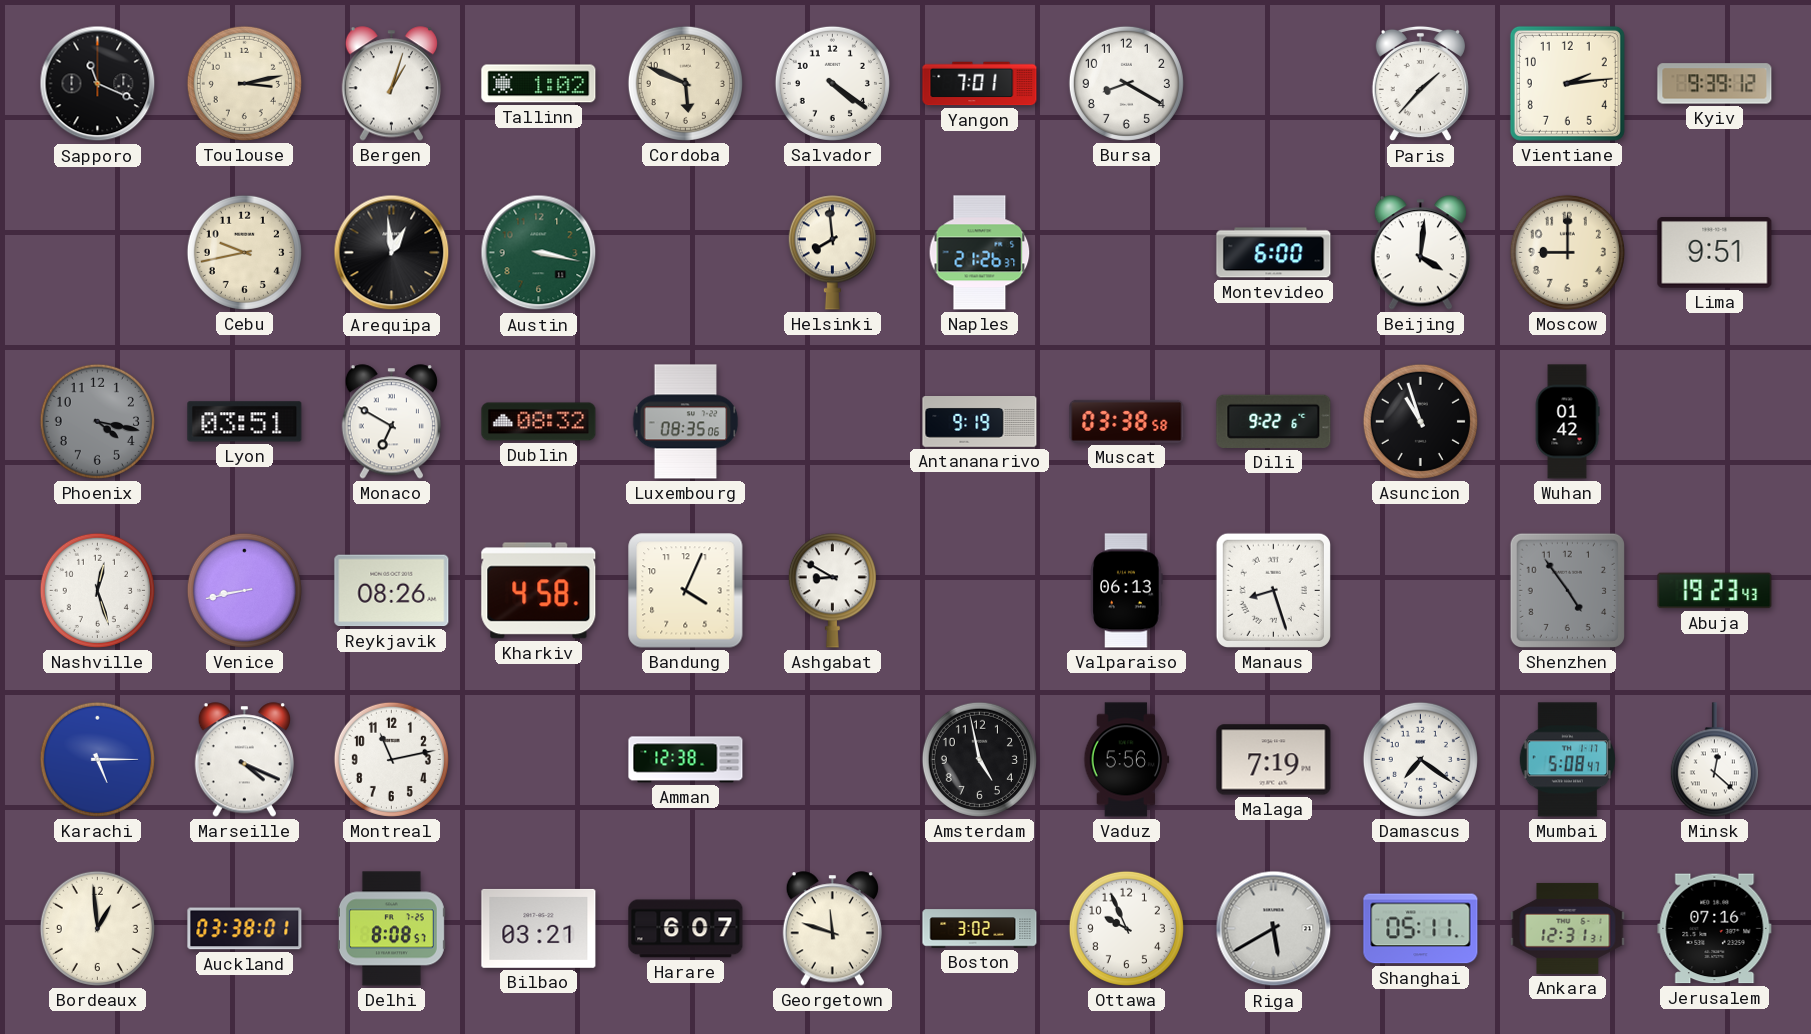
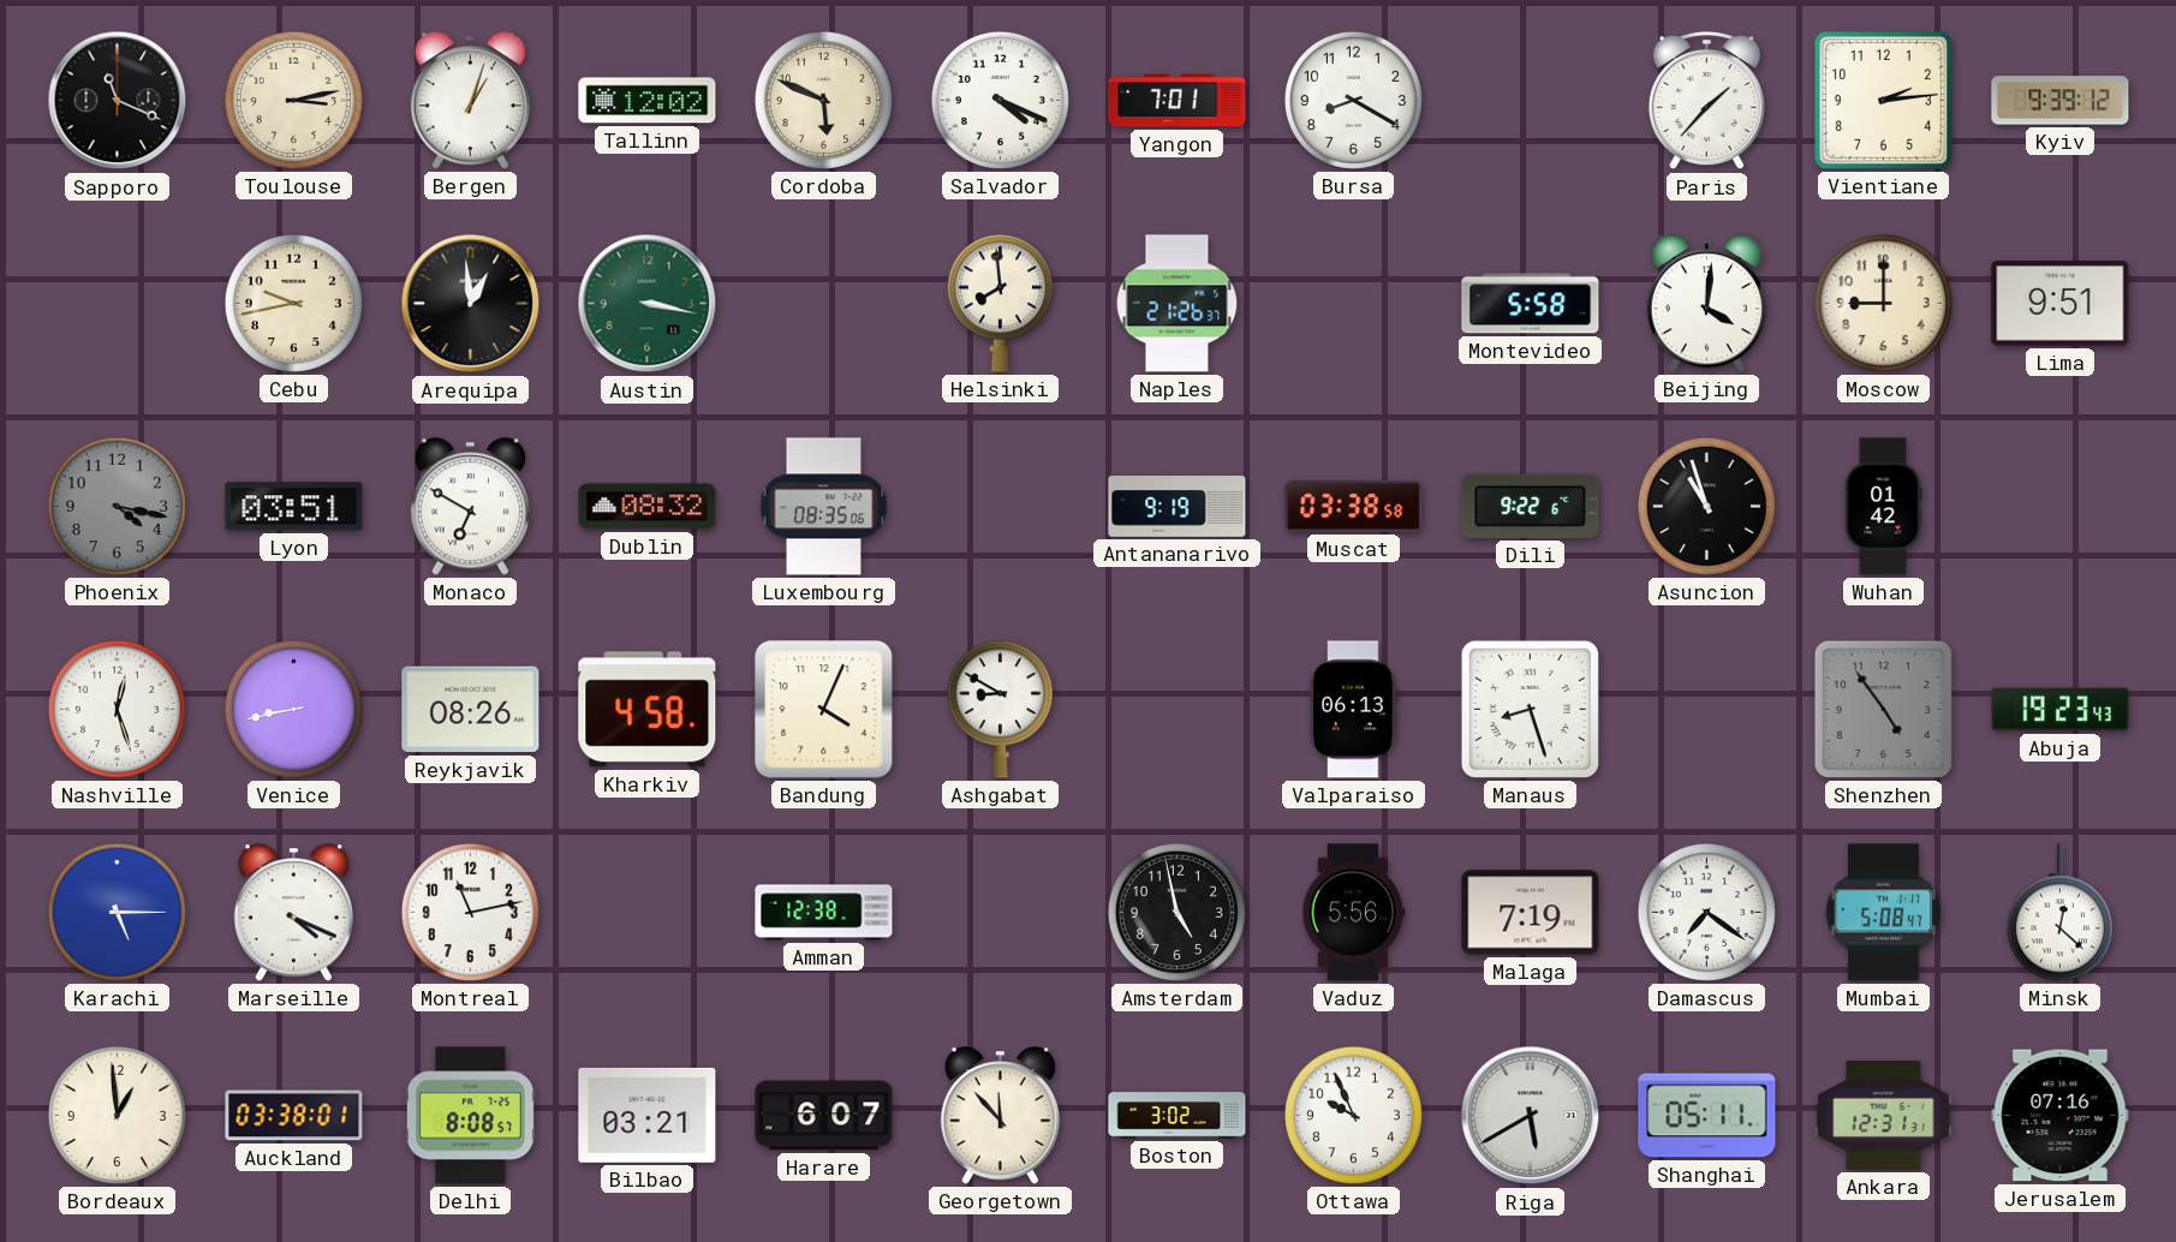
Tallinn: 1:02 -> 12:02
Salvador: 4:21 -> 4:19
Montevideo: 6:00 -> 5:58
Georgetown: 11:48 -> 11:53
